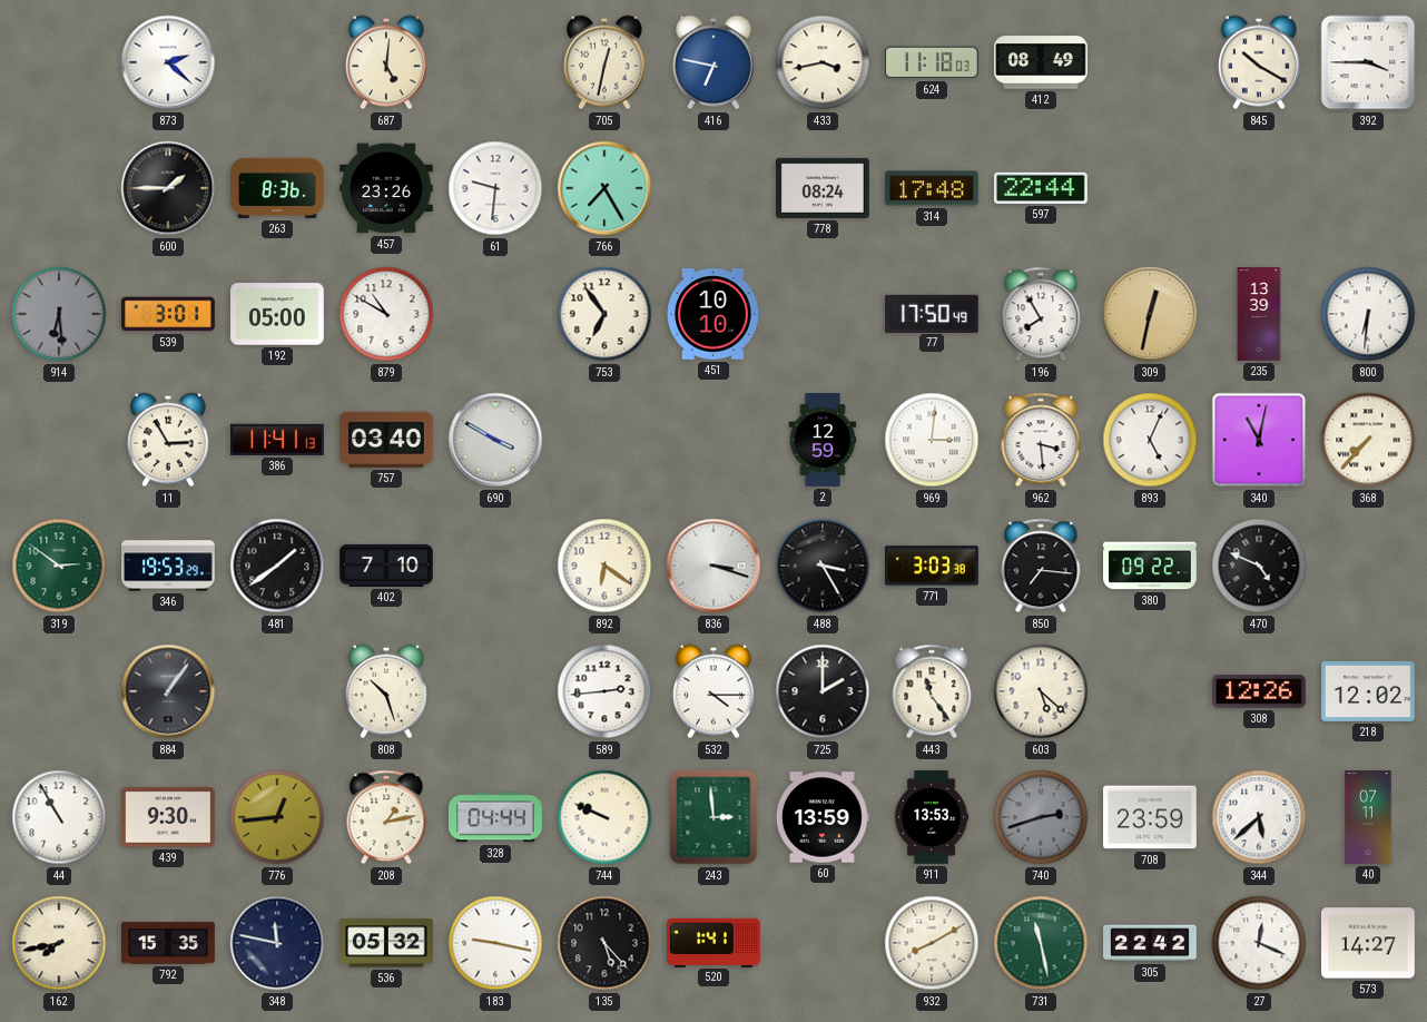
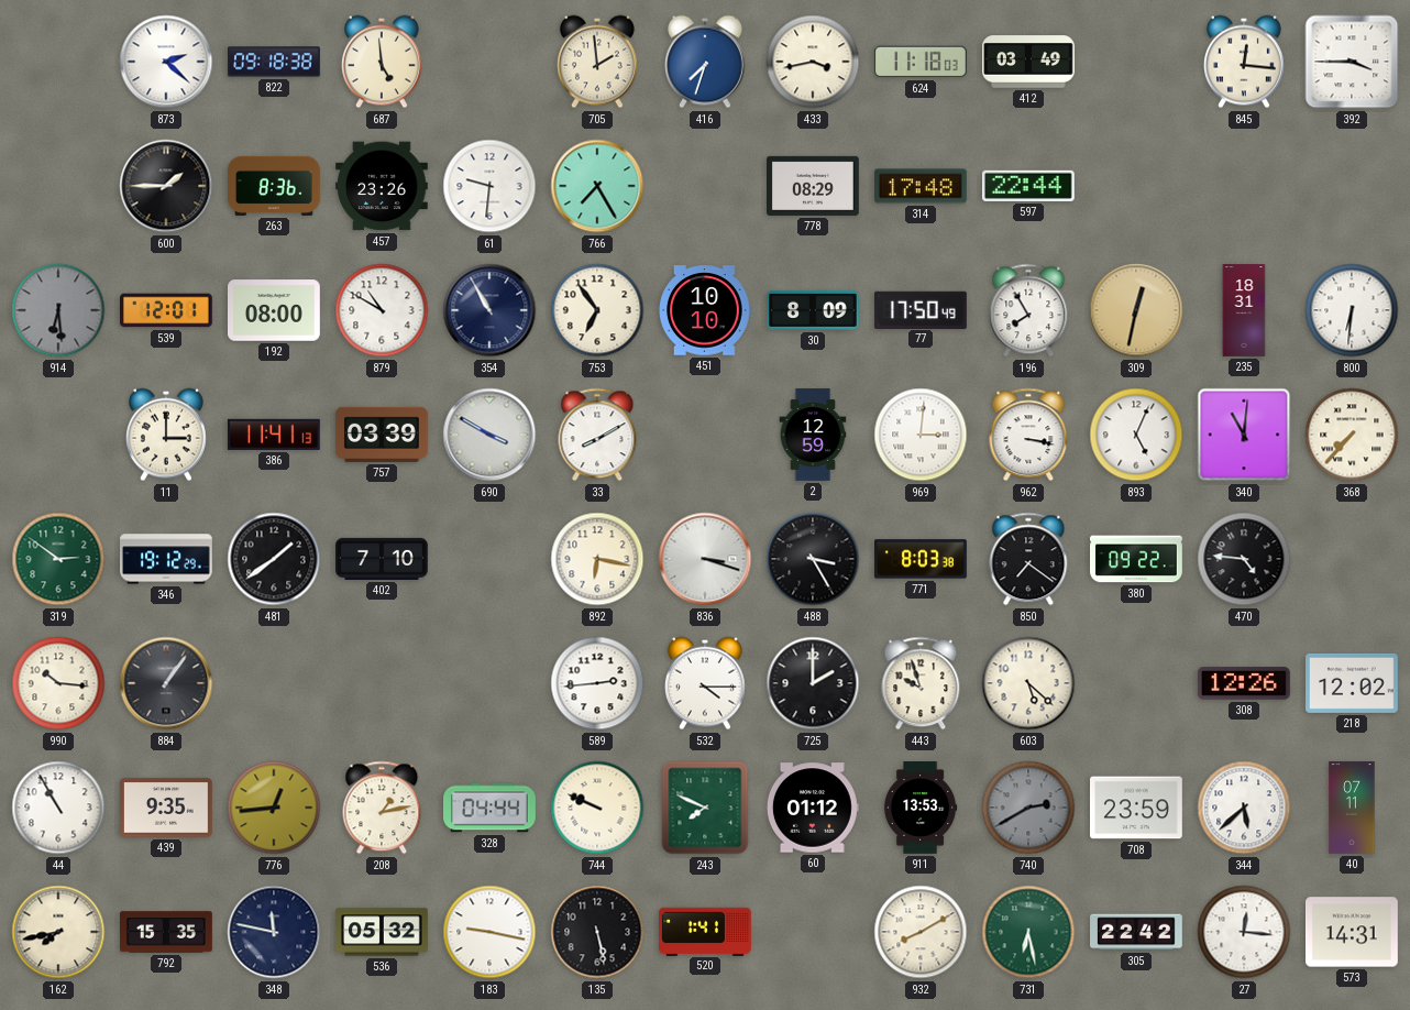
822: none -> 09:18
687: 5:01 -> 4:59
705: 12:32 -> 1:59
416: 6:47 -> 7:33
412: 08:49 -> 03:49
845: 10:20 -> 12:16
778: 08:24 -> 08:29
539: 3:01 -> 12:01
192: 05:00 -> 08:00
354: none -> 10:55
30: none -> 8:09
235: 13:39 -> 18:31
11: 2:55 -> 3:00
757: 03:40 -> 03:39
33: none -> 8:10
962: 3:29 -> 3:17
340: 11:02 -> 11:01
346: 19:53 -> 19:12
892: 6:21 -> 6:17
771: 3:03 -> 8:03
850: 7:16 -> 7:21
470: 4:49 -> 4:46
990: none -> 10:16
808: 10:27 -> none
443: 11:24 -> 9:57
439: 9:30 -> 9:35
243: 2:59 -> 7:49
60: 13:59 -> 01:12
740: 2:42 -> 2:40
135: 5:23 -> 5:28
731: 11:28 -> 6:28
27: 12:19 -> 12:16
573: 14:27 -> 14:31
